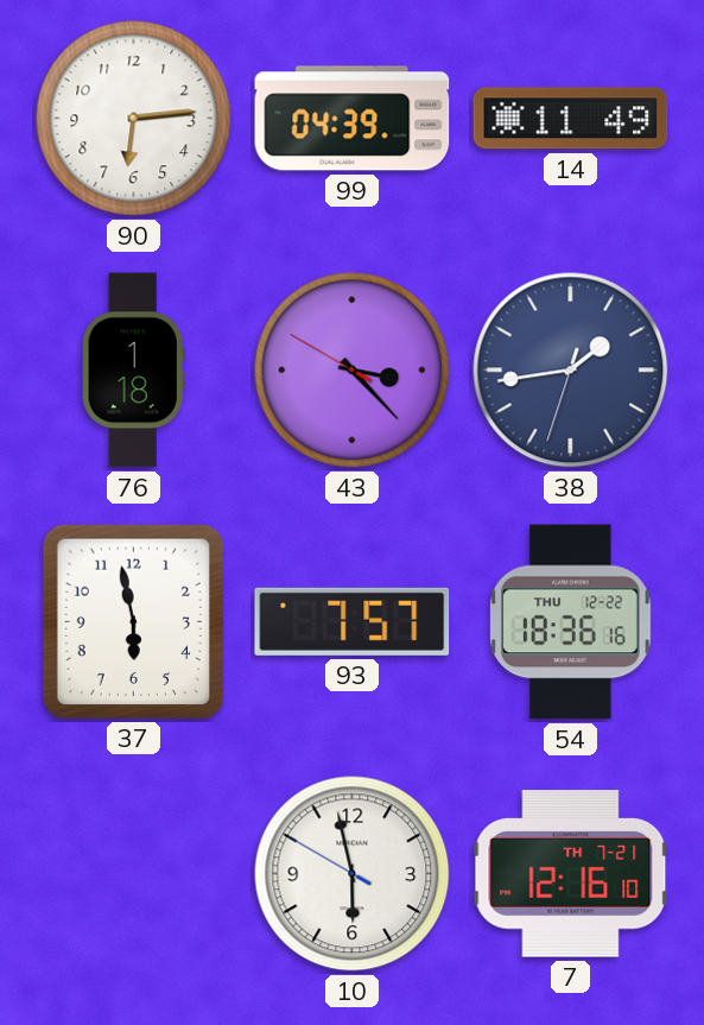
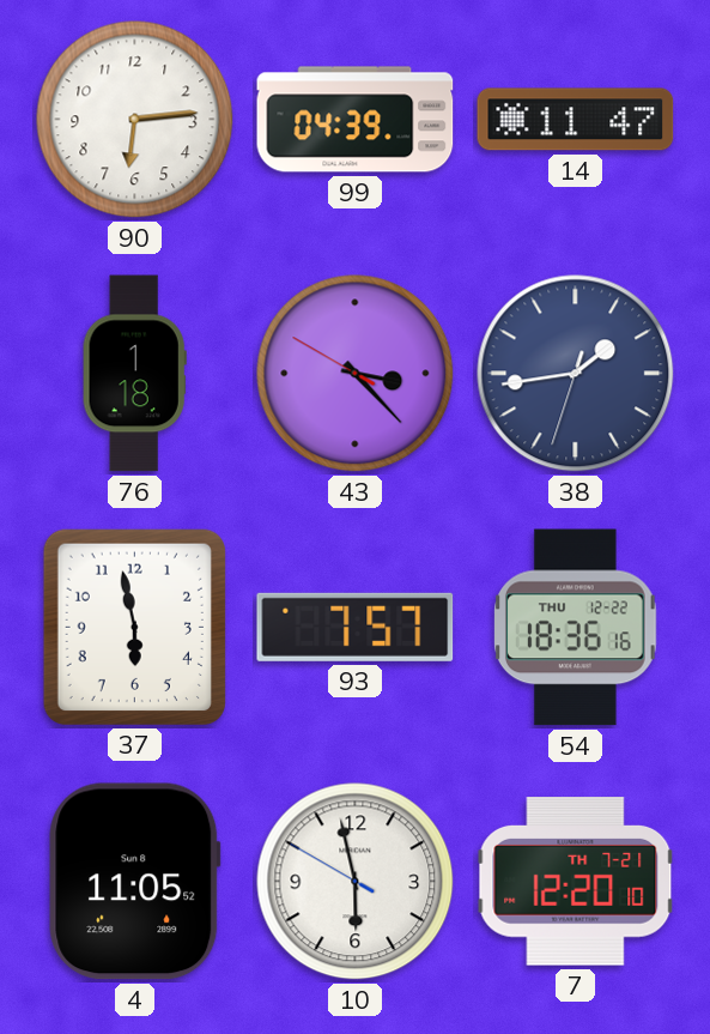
14: 11:49 -> 11:47
4: none -> 11:05
7: 12:16 -> 12:20
